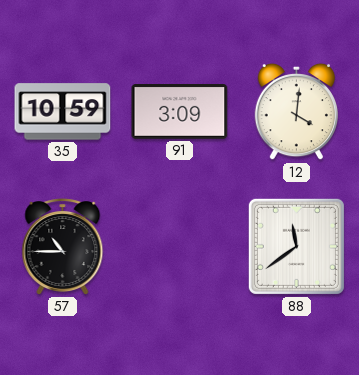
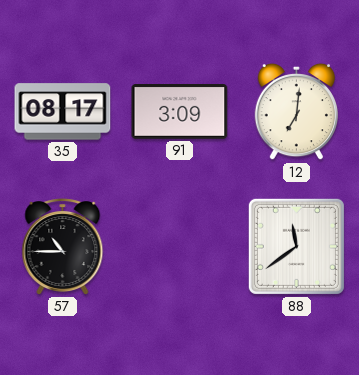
35: 10:59 -> 08:17
12: 4:01 -> 7:01
